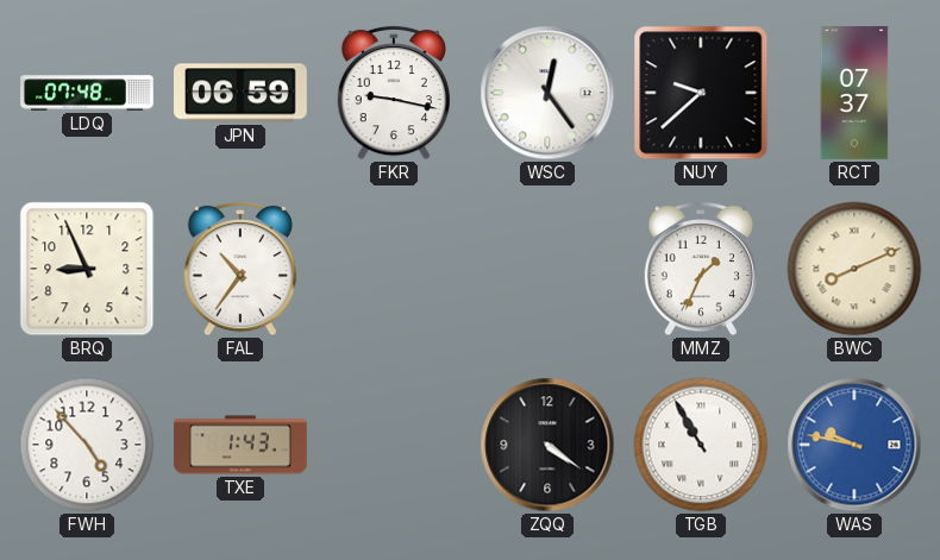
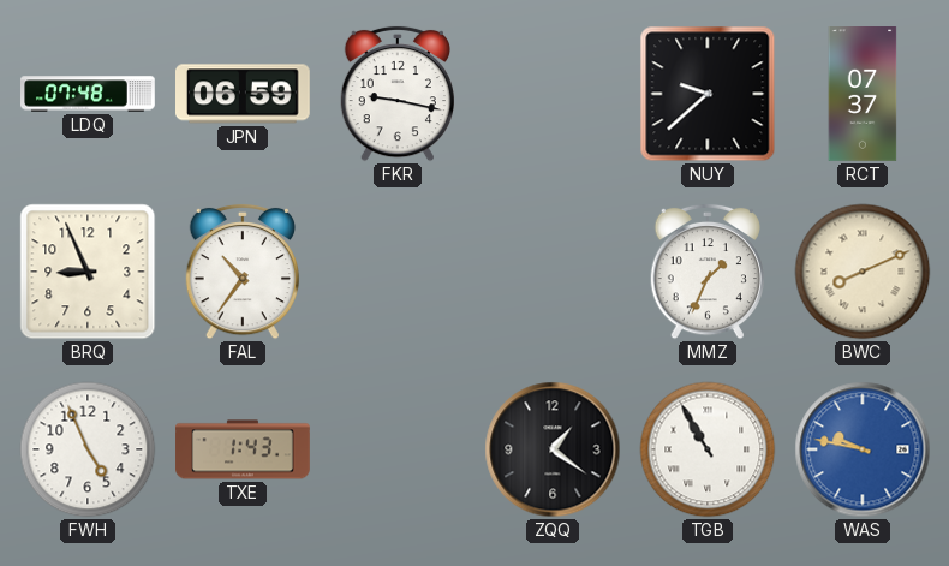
WSC: 12:24 -> none
FWH: 4:53 -> 4:56
ZQQ: 4:21 -> 1:21
